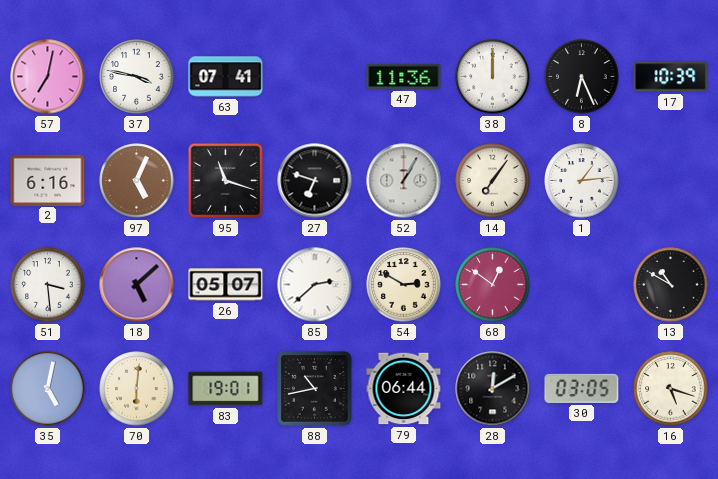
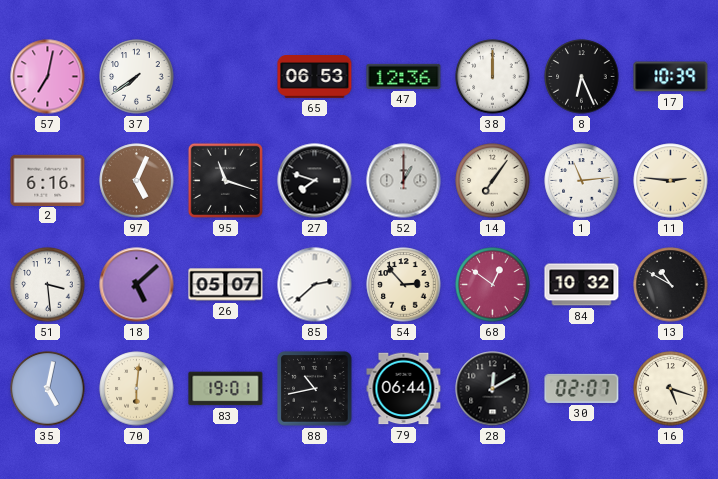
37: 3:47 -> 7:39
63: 07:41 -> none
65: none -> 06:53
47: 11:36 -> 12:36
27: 6:48 -> 7:48
52: 1:05 -> 1:00
1: 1:14 -> 11:14
11: none -> 2:46
54: 2:50 -> 2:53
84: none -> 10:32
30: 03:05 -> 02:07
